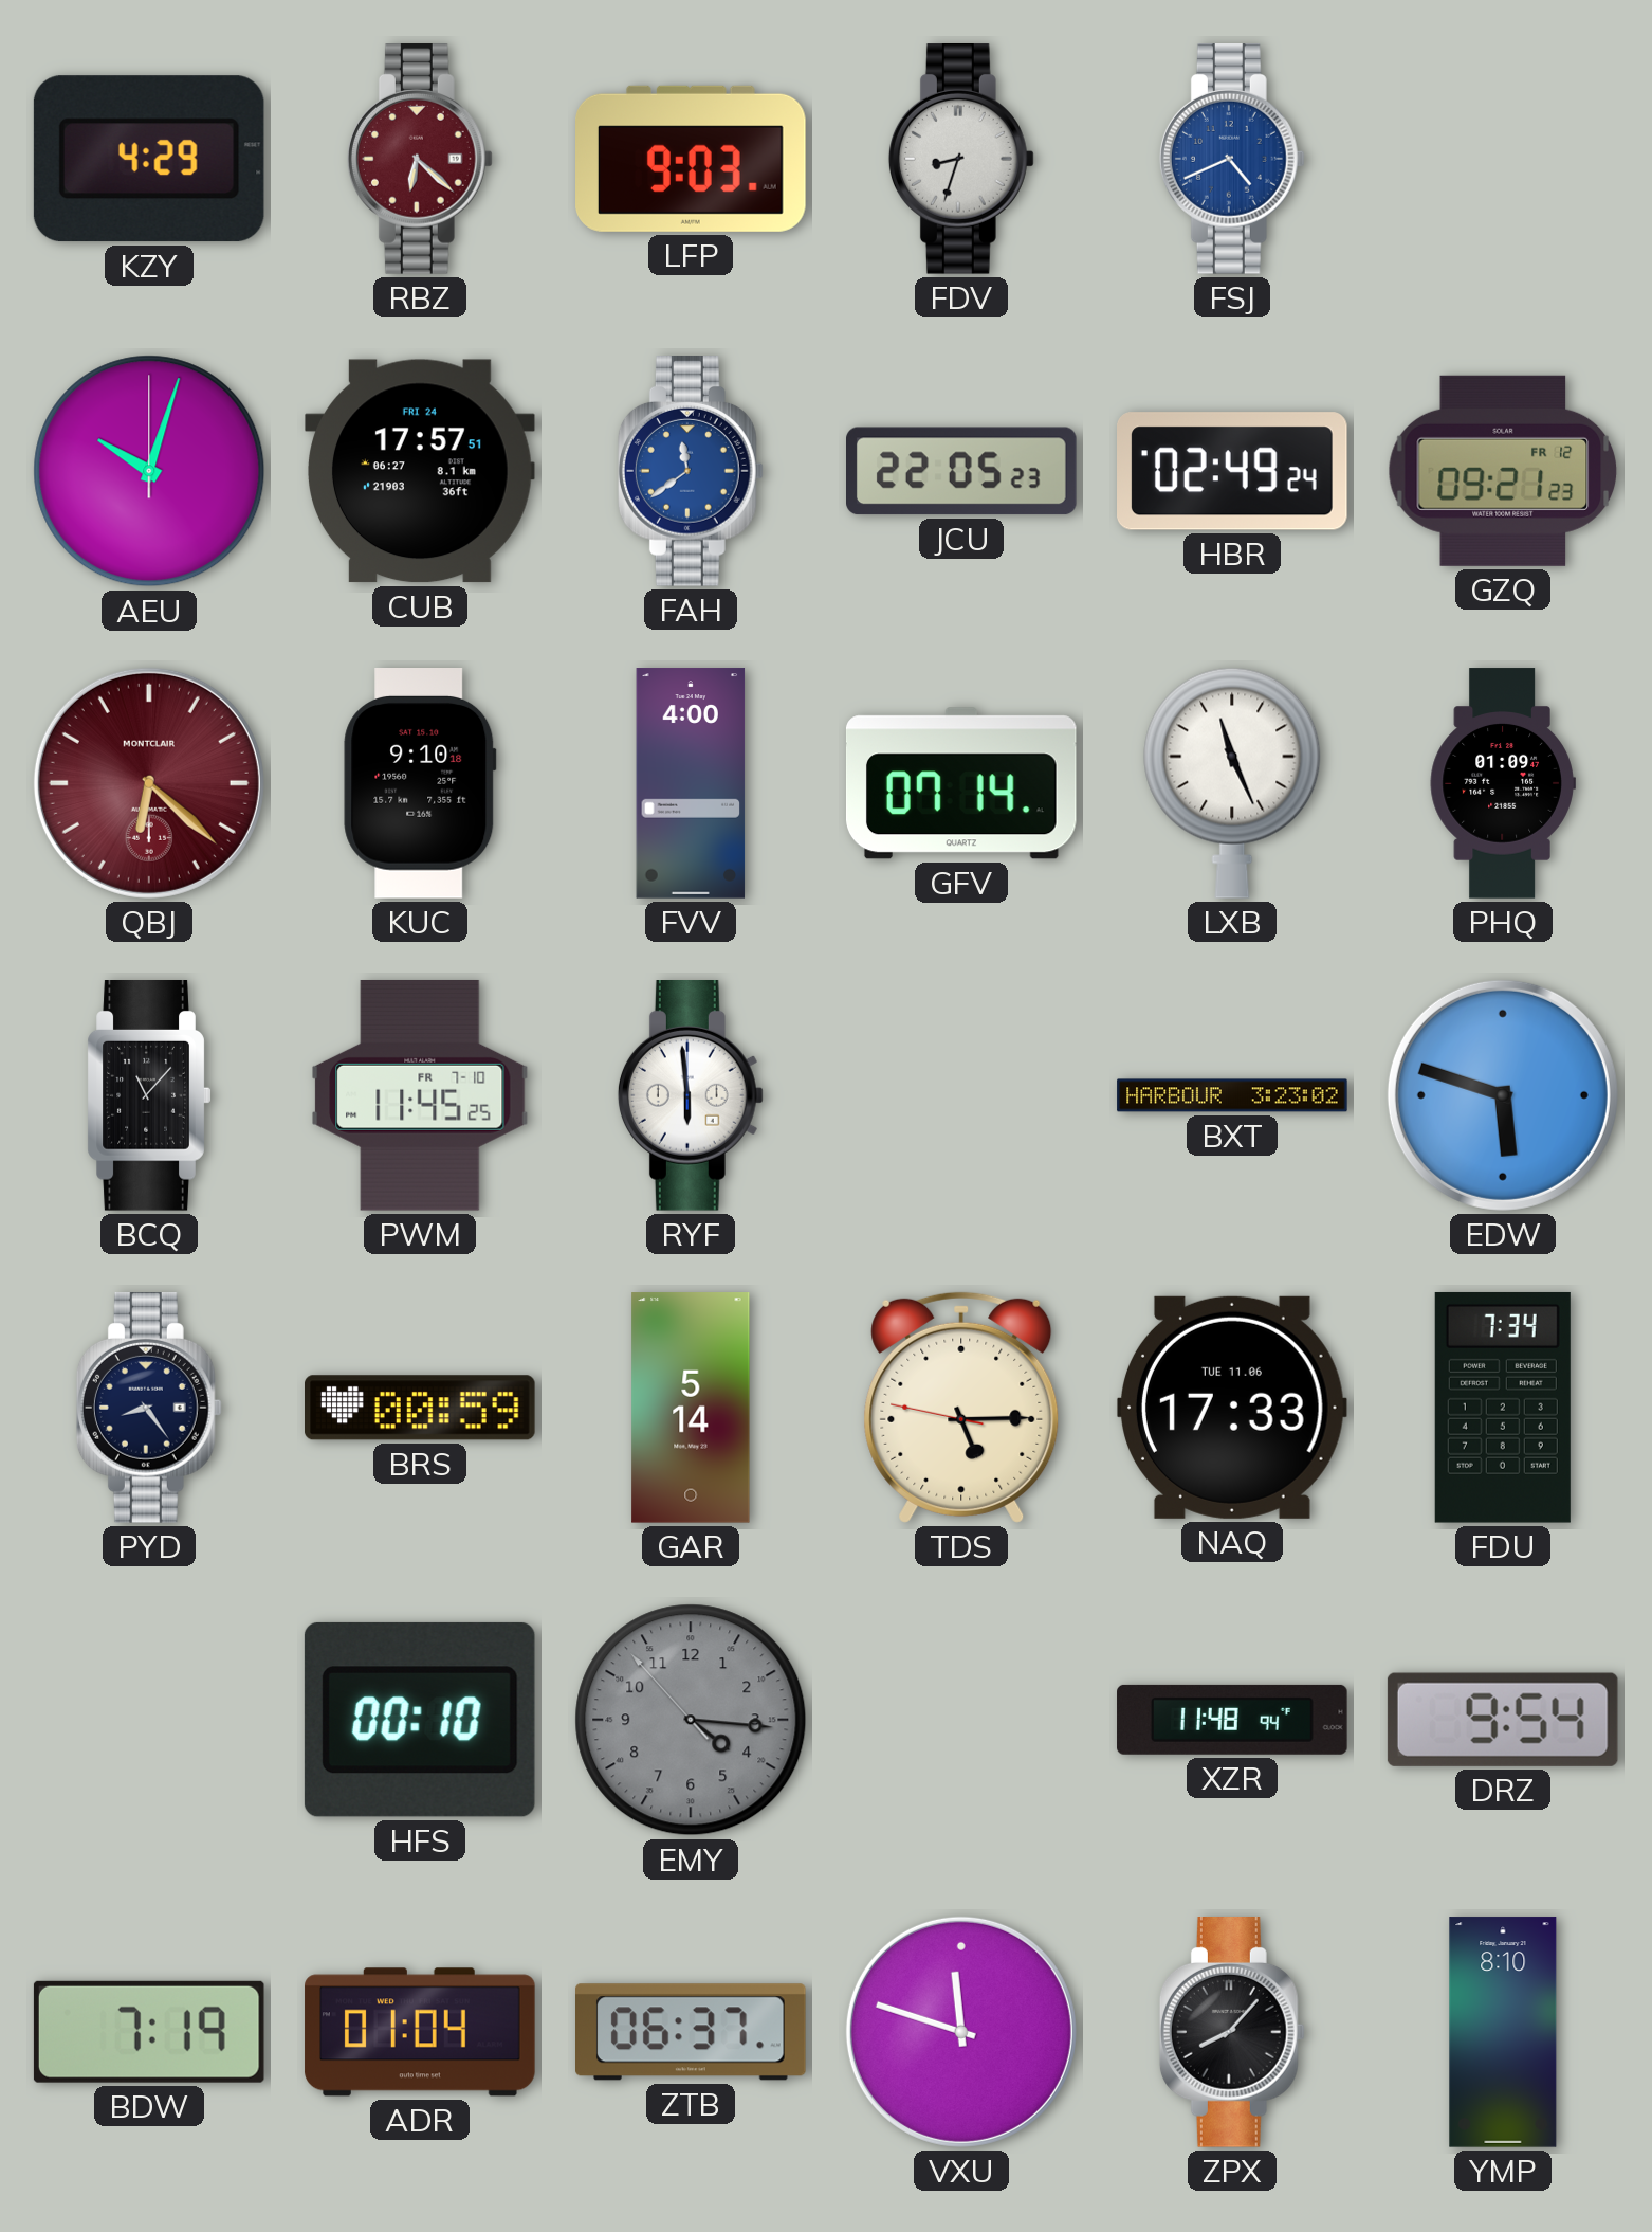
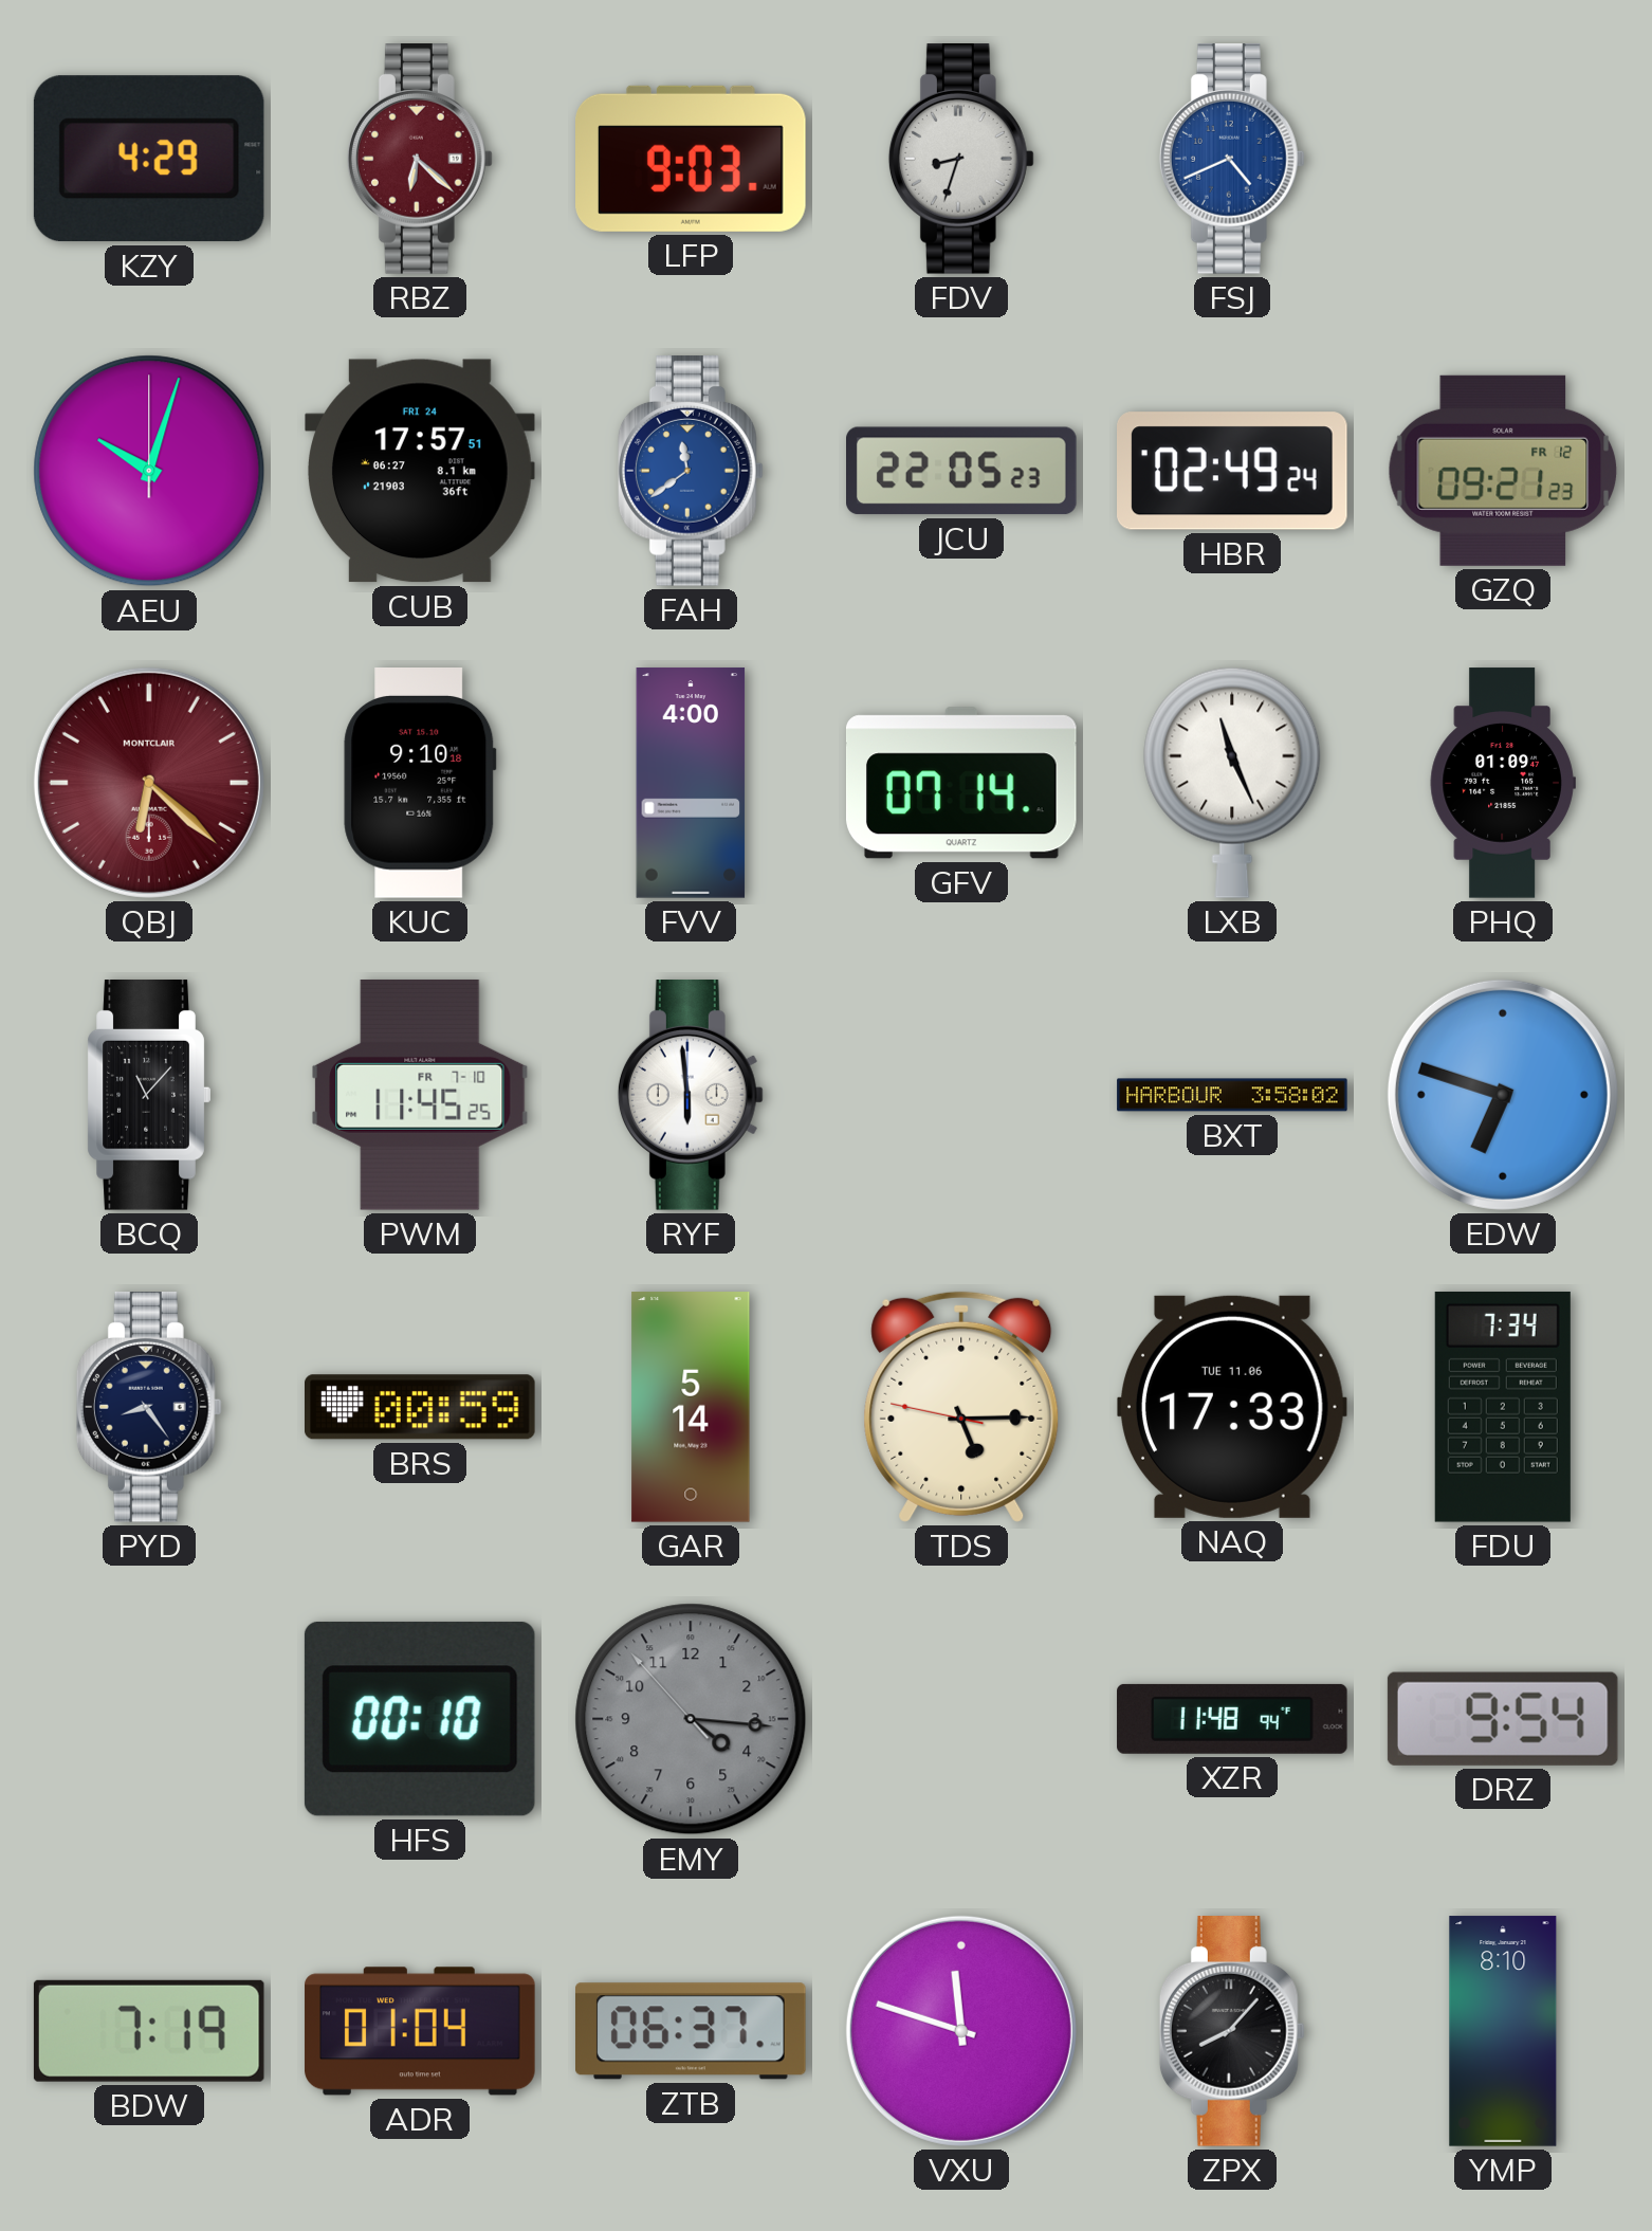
BXT: 3:23 -> 3:58
EDW: 5:48 -> 6:48
